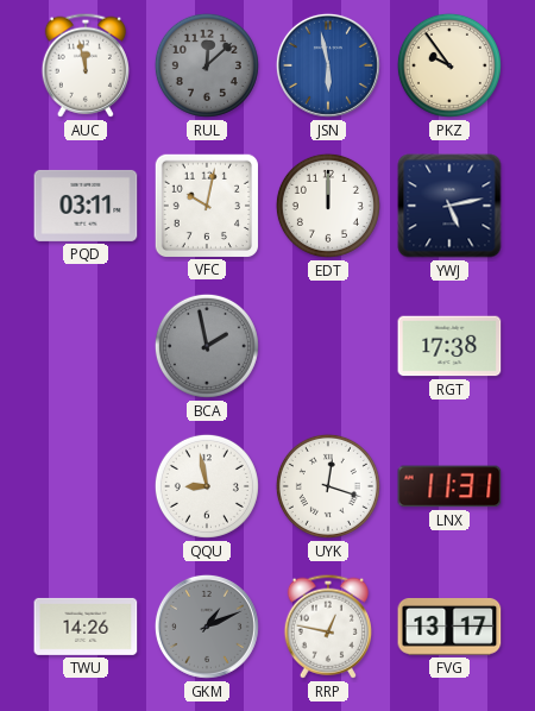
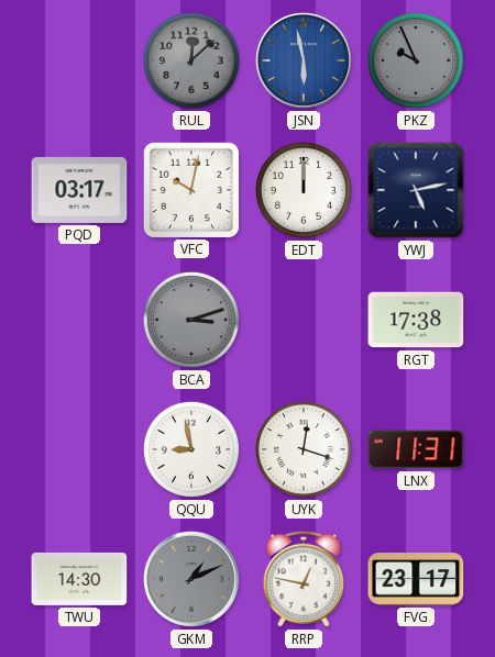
AUC: 11:58 -> none
PKZ: 9:54 -> 9:56
PKZ dial: cream -> grey
PQD: 03:11 -> 03:17
BCA: 1:58 -> 3:12
TWU: 14:26 -> 14:30
FVG: 13:17 -> 23:17
